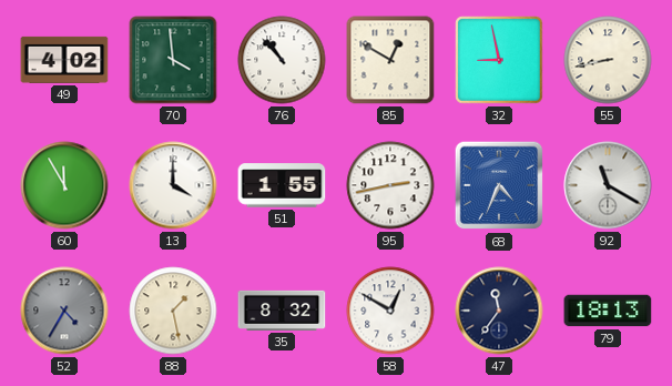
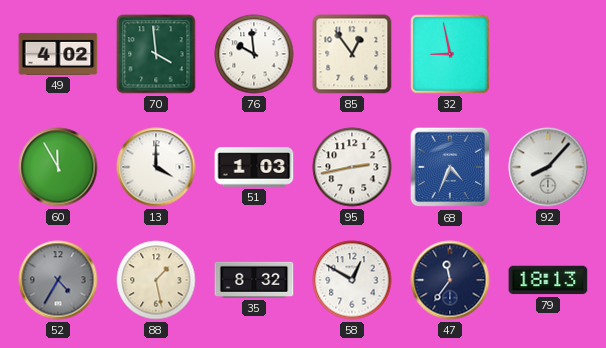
76: 10:53 -> 9:59
85: 12:50 -> 12:54
55: 8:43 -> none
51: 1:55 -> 1:03
92: 11:20 -> 8:07
